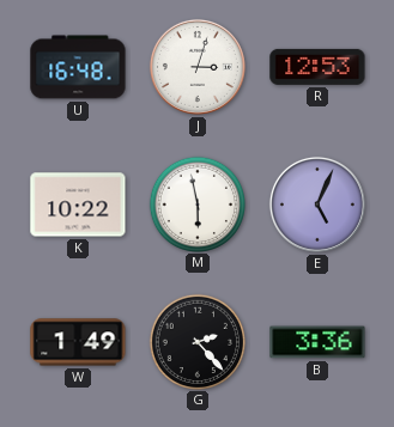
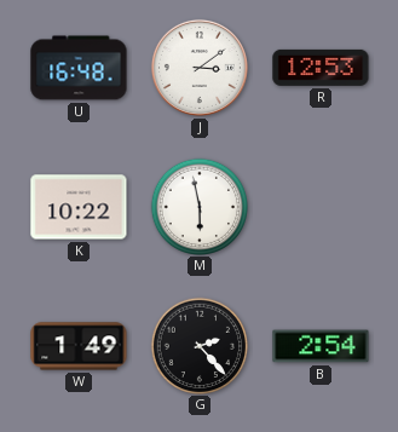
J: 3:03 -> 3:09
E: 5:04 -> none
B: 3:36 -> 2:54
